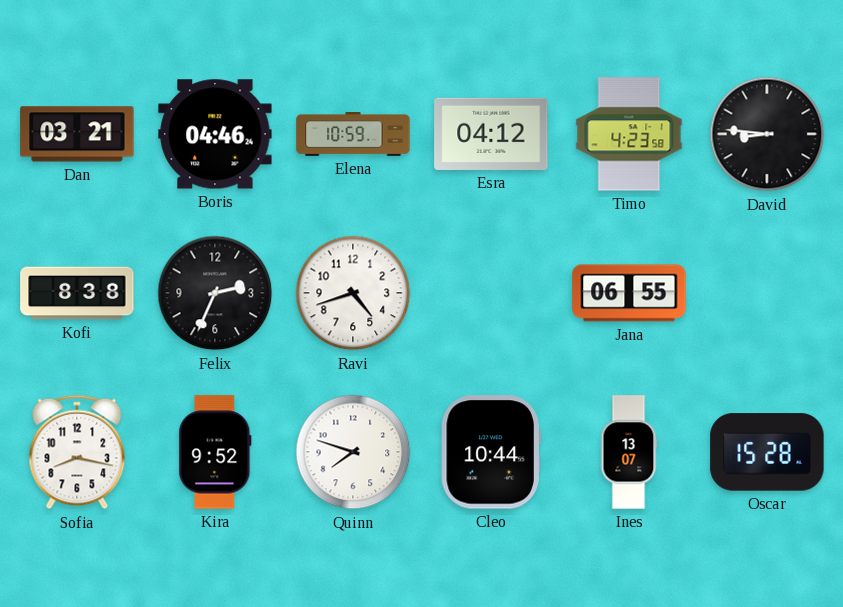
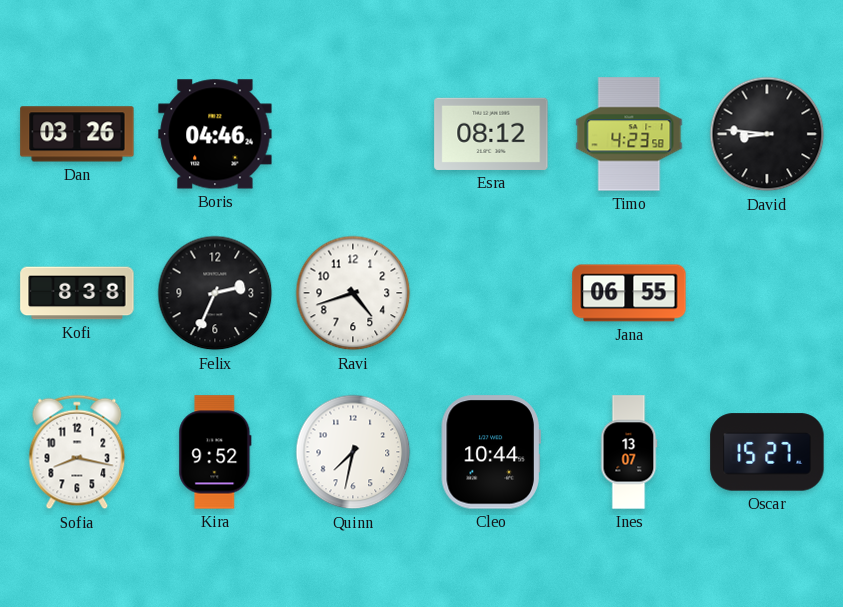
Dan: 03:21 -> 03:26
Elena: 10:59 -> none
Esra: 04:12 -> 08:12
Quinn: 7:48 -> 7:32
Oscar: 15:28 -> 15:27
